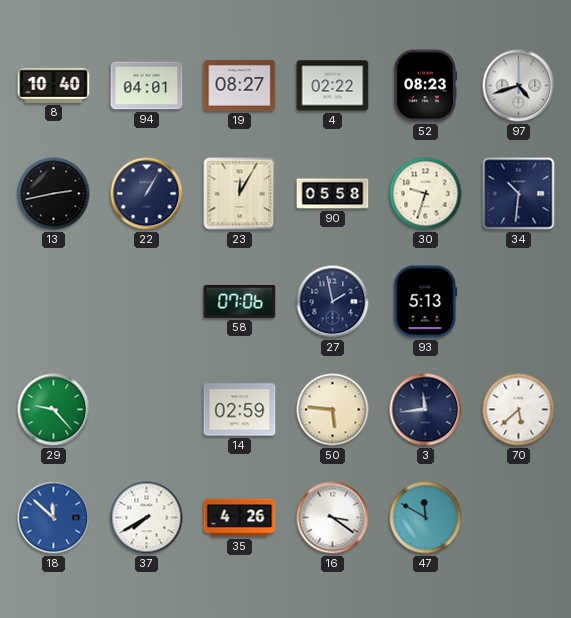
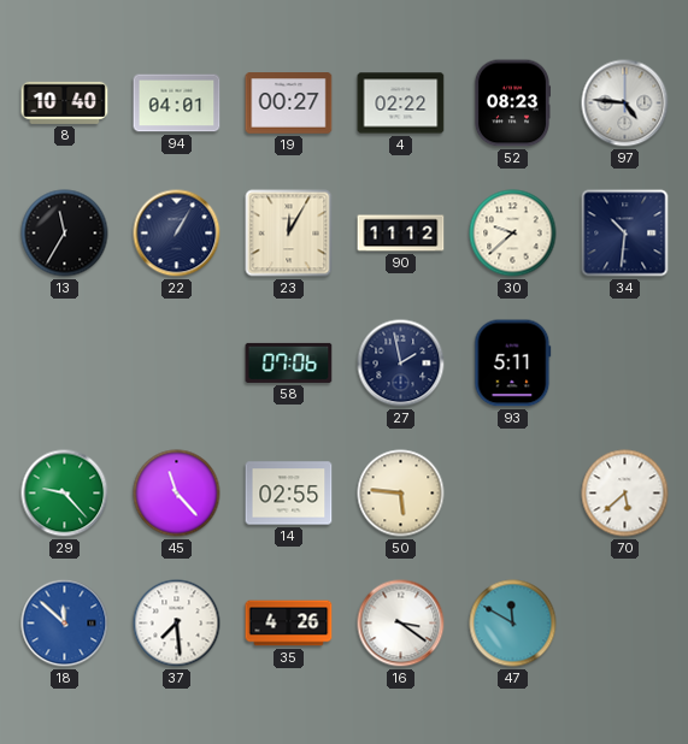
19: 08:27 -> 00:27
97: 4:42 -> 4:46
13: 2:43 -> 11:35
90: 05:58 -> 11:12
30: 9:33 -> 9:38
93: 5:13 -> 5:11
45: none -> 11:23
14: 02:59 -> 02:55
3: 11:44 -> none
37: 7:40 -> 7:29
